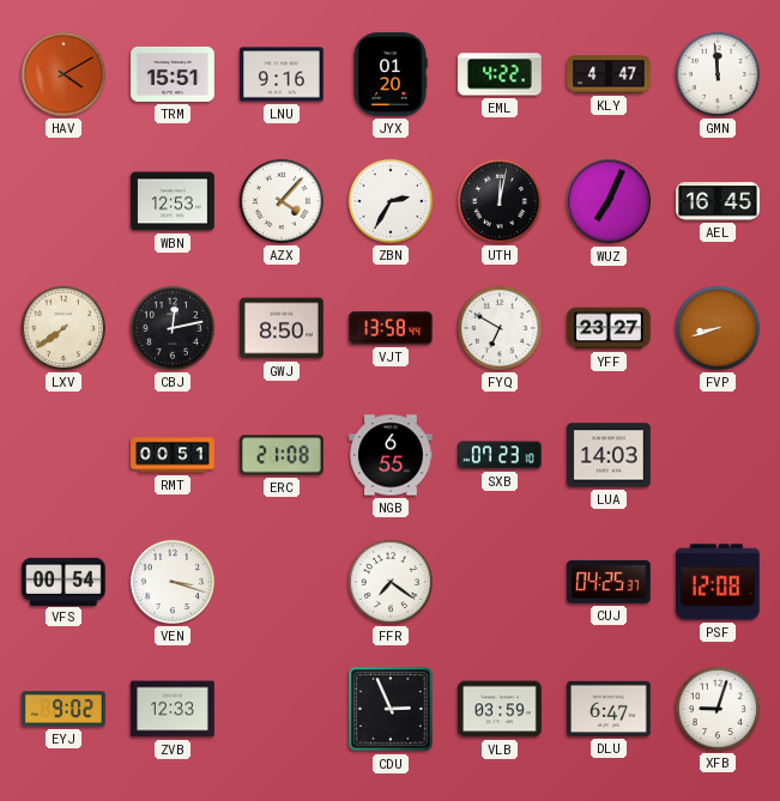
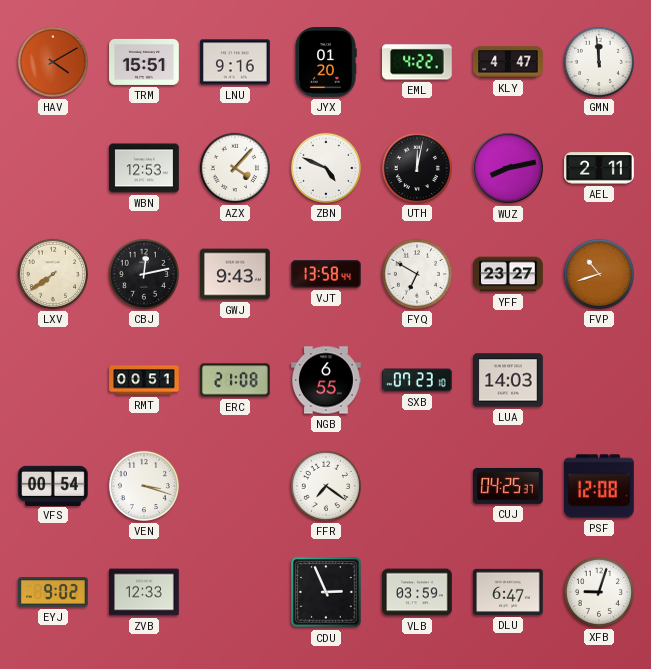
ZBN: 2:35 -> 4:49
WUZ: 7:04 -> 8:13
AEL: 16:45 -> 2:11
GWJ: 8:50 -> 9:43
FVP: 8:42 -> 10:42
